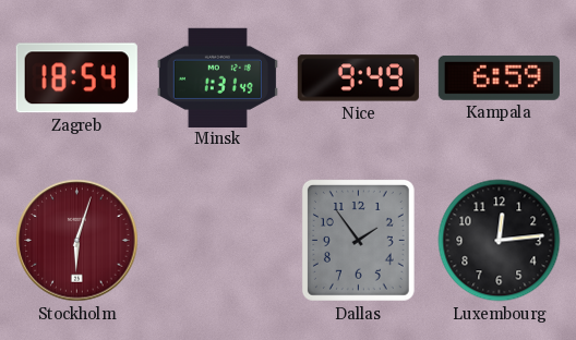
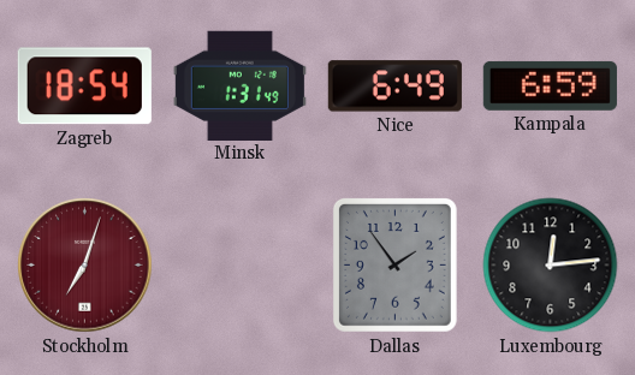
Nice: 9:49 -> 6:49
Stockholm: 6:03 -> 7:03
